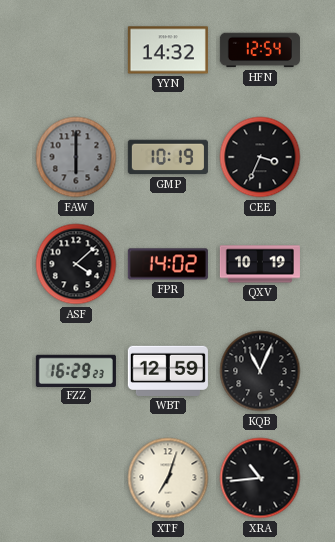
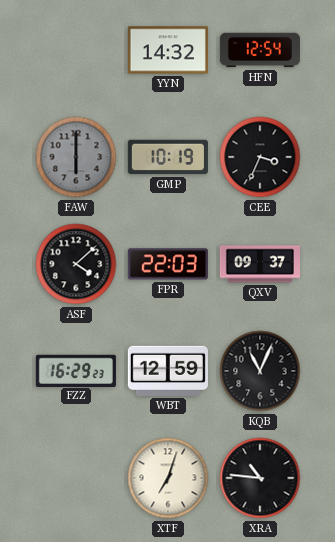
FPR: 14:02 -> 22:03
QXV: 10:19 -> 09:37
XRA: 10:44 -> 10:46
